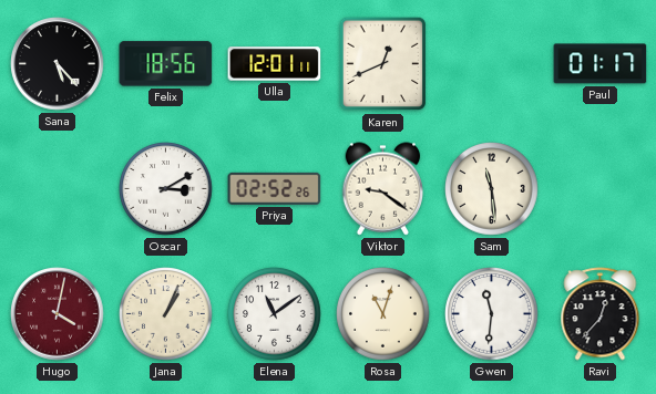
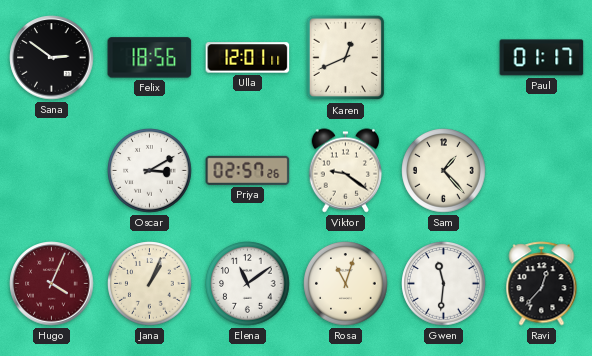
Sana: 5:23 -> 2:51
Priya: 02:52 -> 02:57
Sam: 11:29 -> 1:23
Hugo: 4:02 -> 4:04
